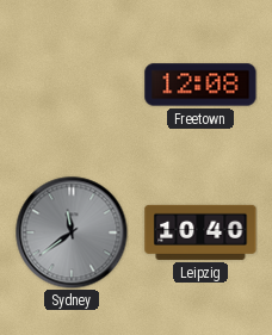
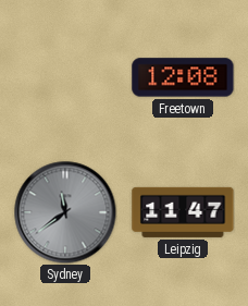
Leipzig: 10:40 -> 11:47
